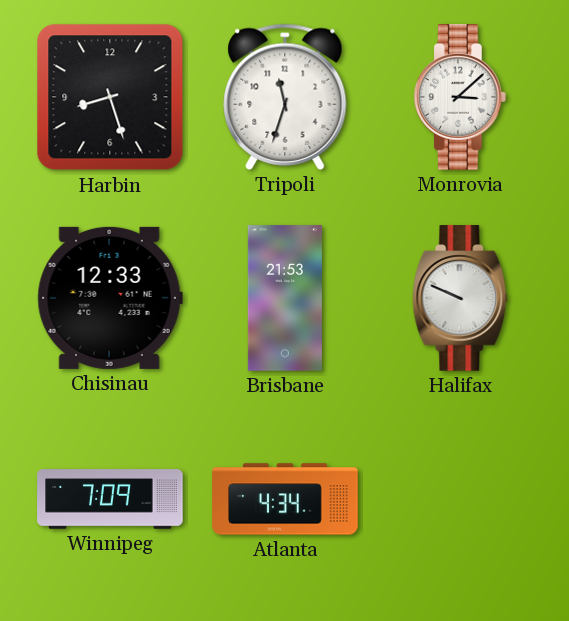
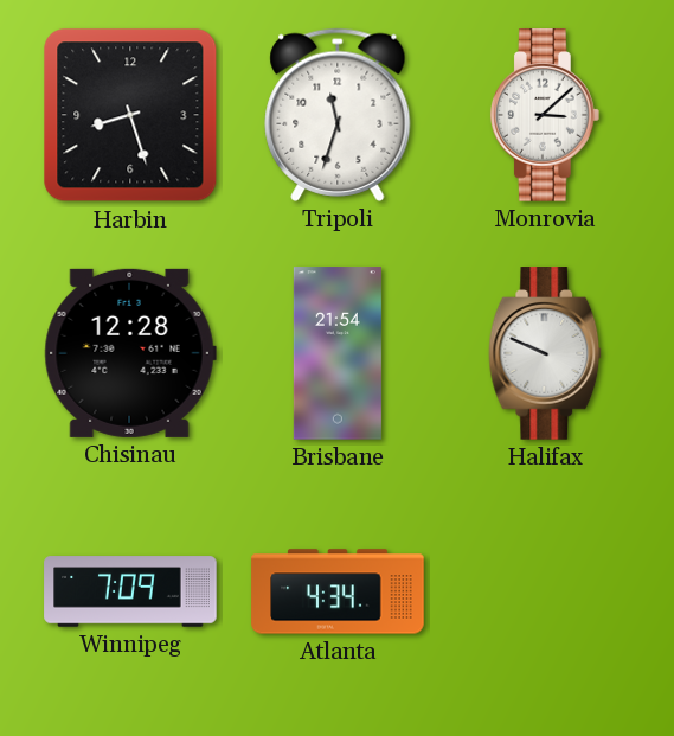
Chisinau: 12:33 -> 12:28
Brisbane: 21:53 -> 21:54
